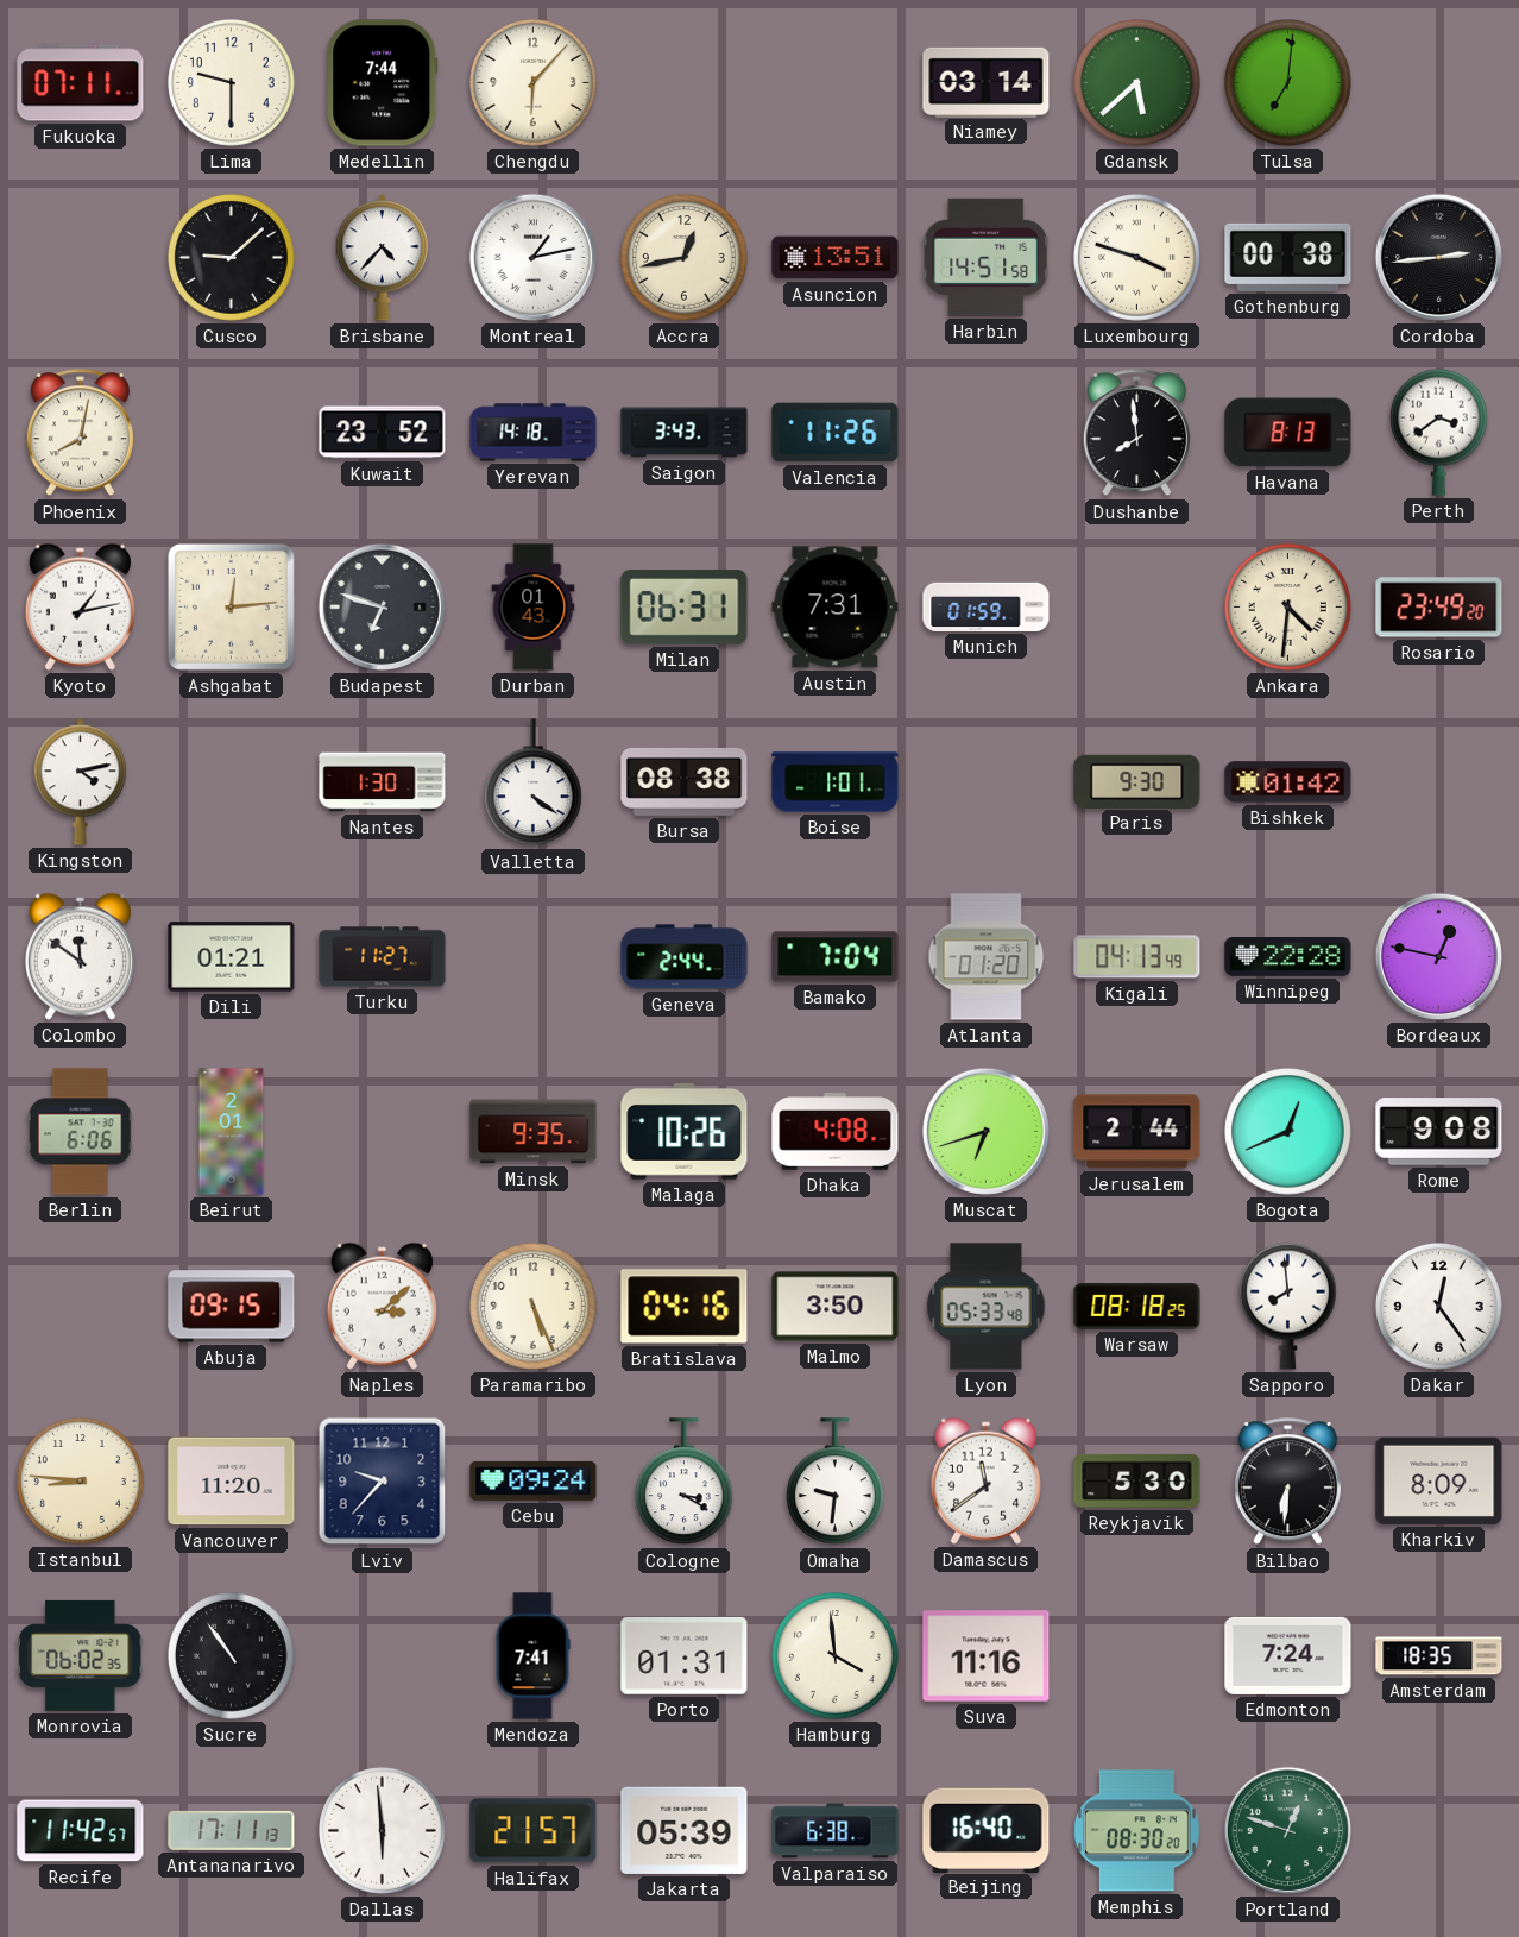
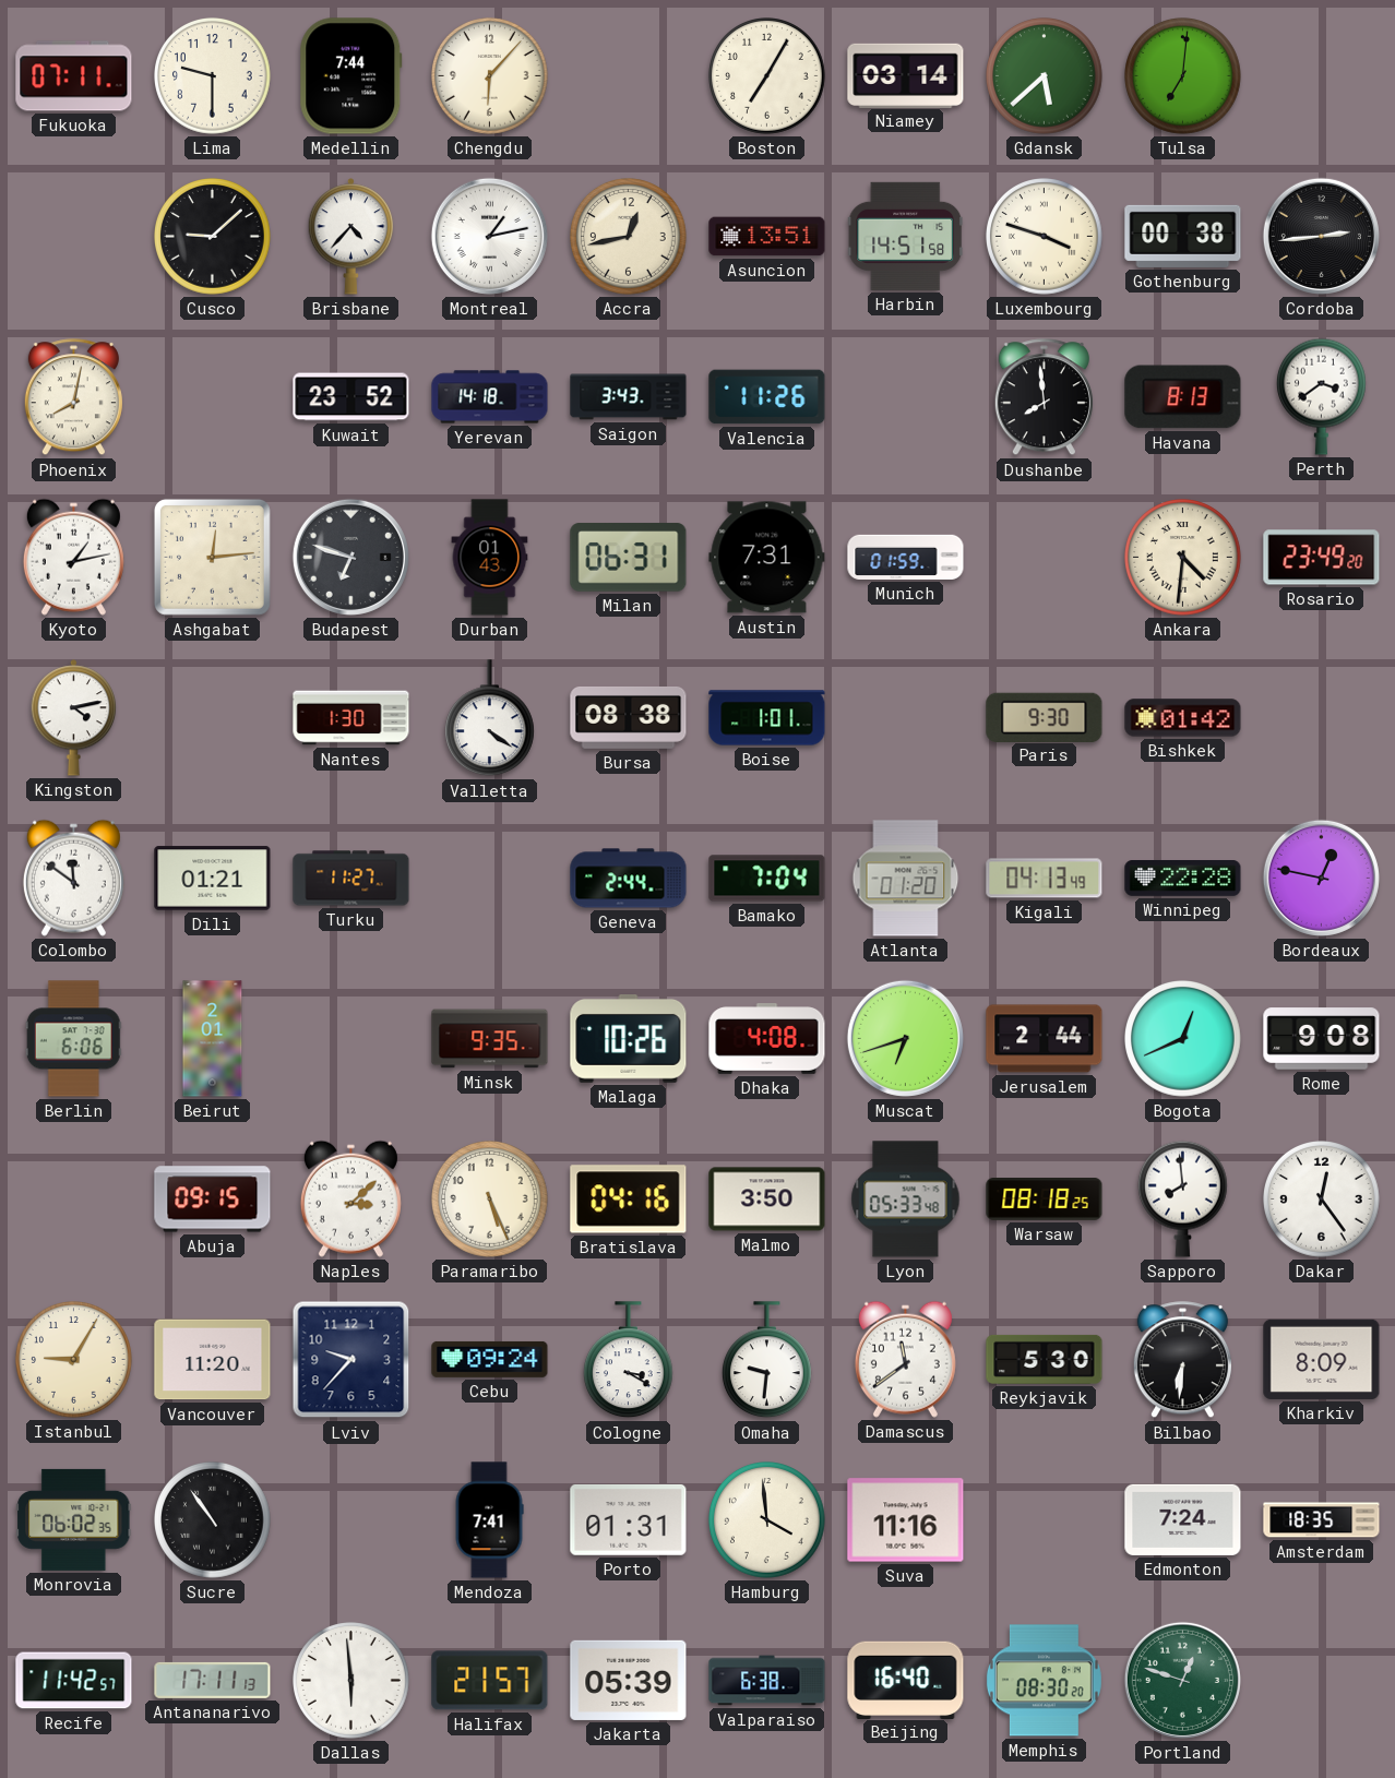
Boston: none -> 7:05
Istanbul: 8:46 -> 9:05
